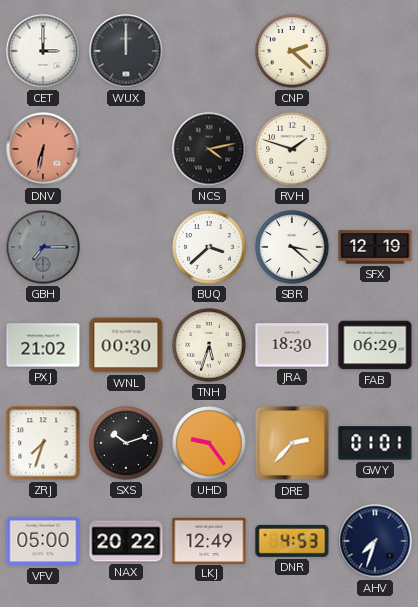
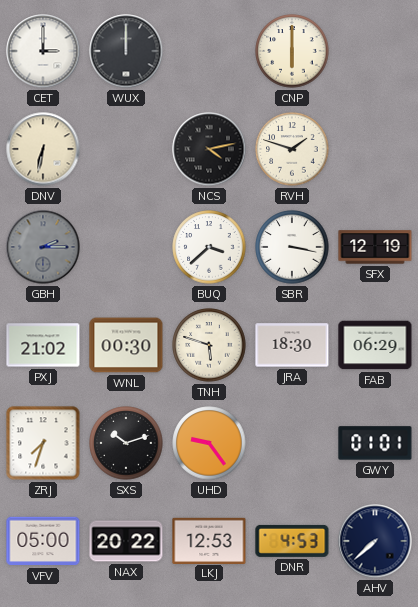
CNP: 2:22 -> 6:00
DNV dial: salmon -> cream
GBH: 7:15 -> 2:15
SBR: 3:22 -> 3:17
TNH: 5:33 -> 5:48
DRE: 2:37 -> none
LKJ: 12:49 -> 12:53
AHV: 7:33 -> 7:38
